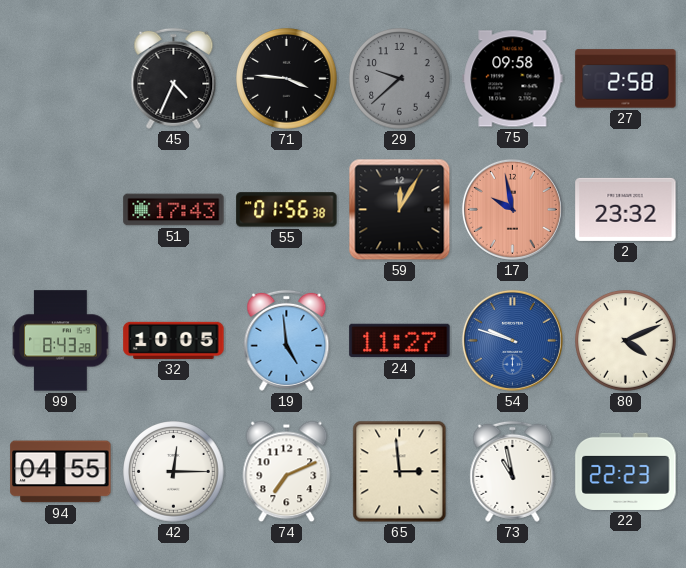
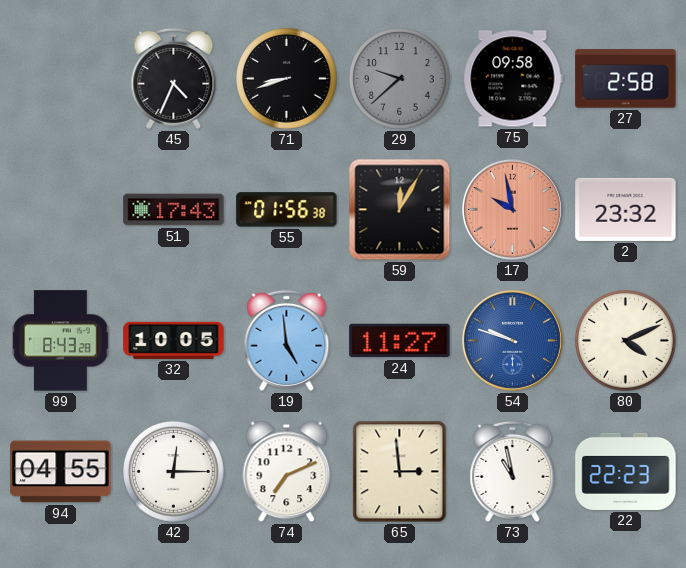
71: 3:46 -> 8:42
